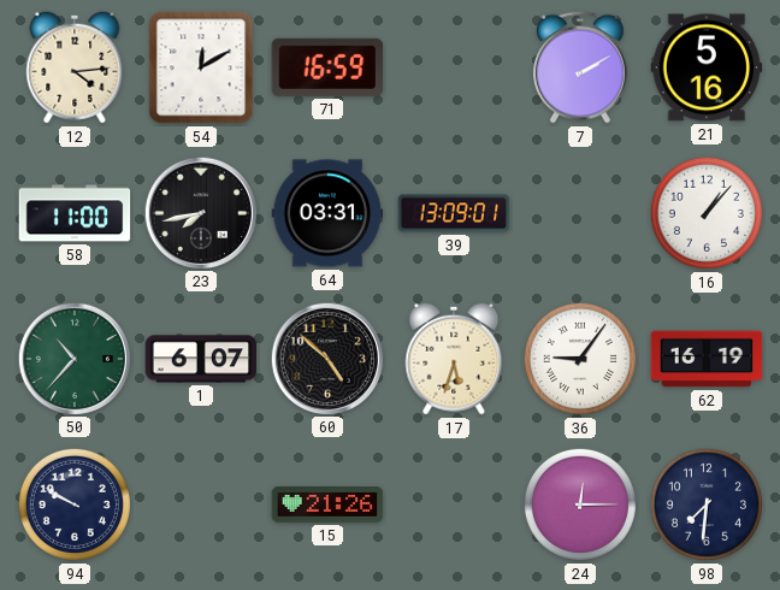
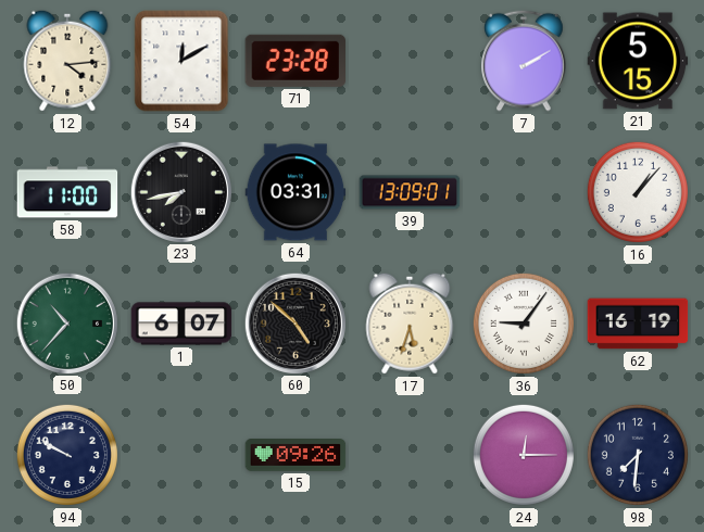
71: 16:59 -> 23:28
21: 5:16 -> 5:15
15: 21:26 -> 09:26
